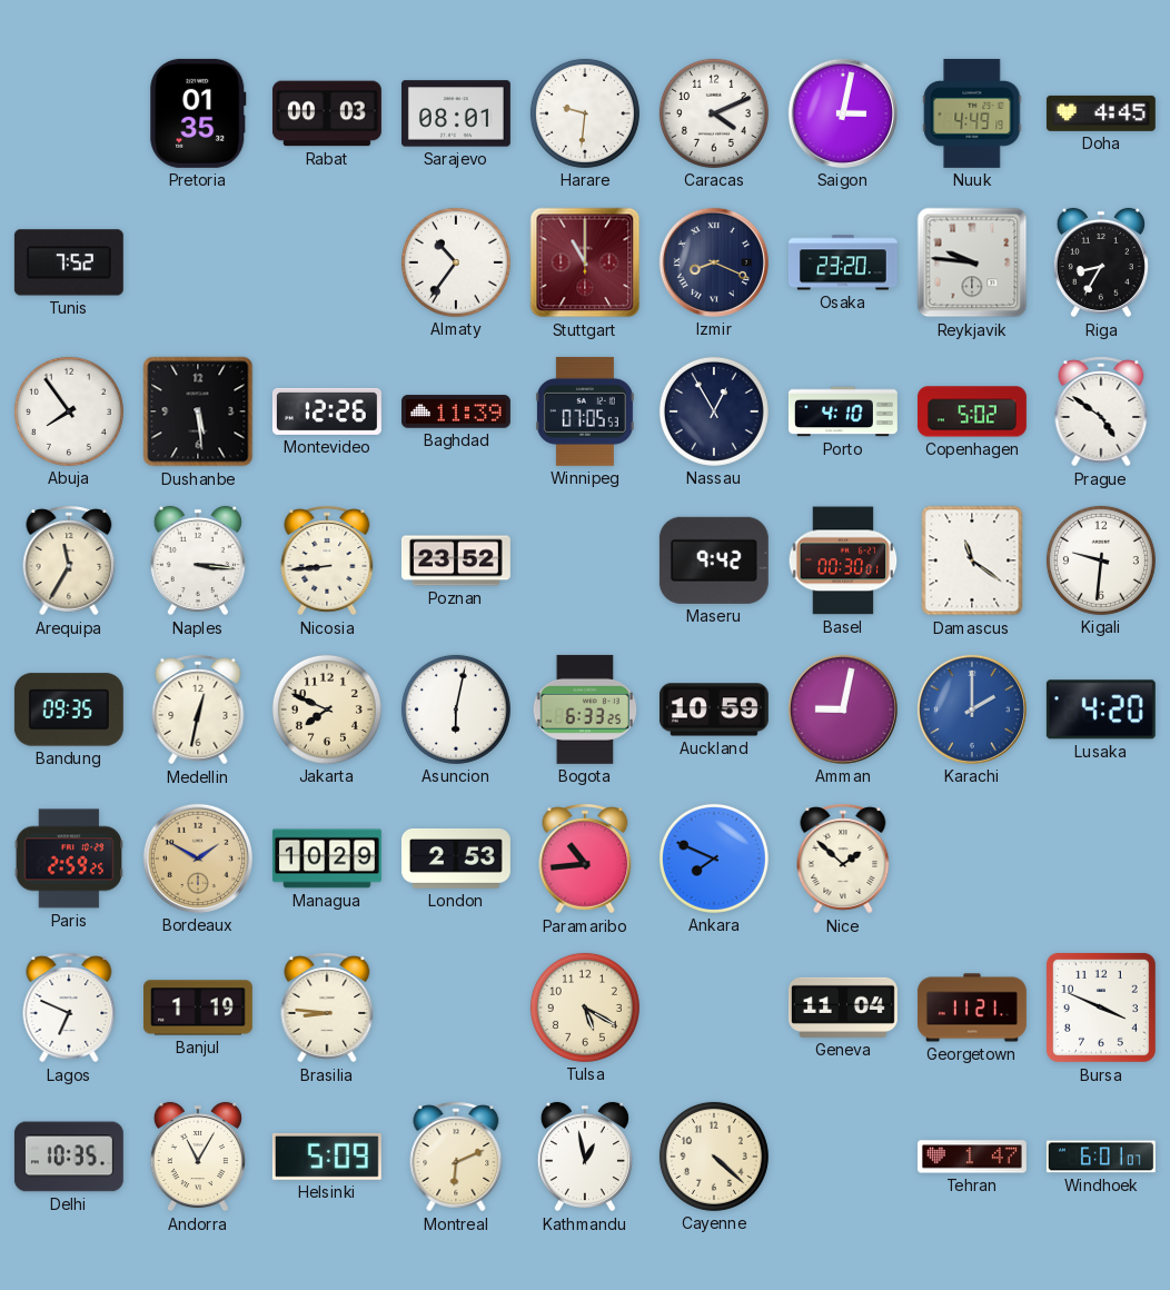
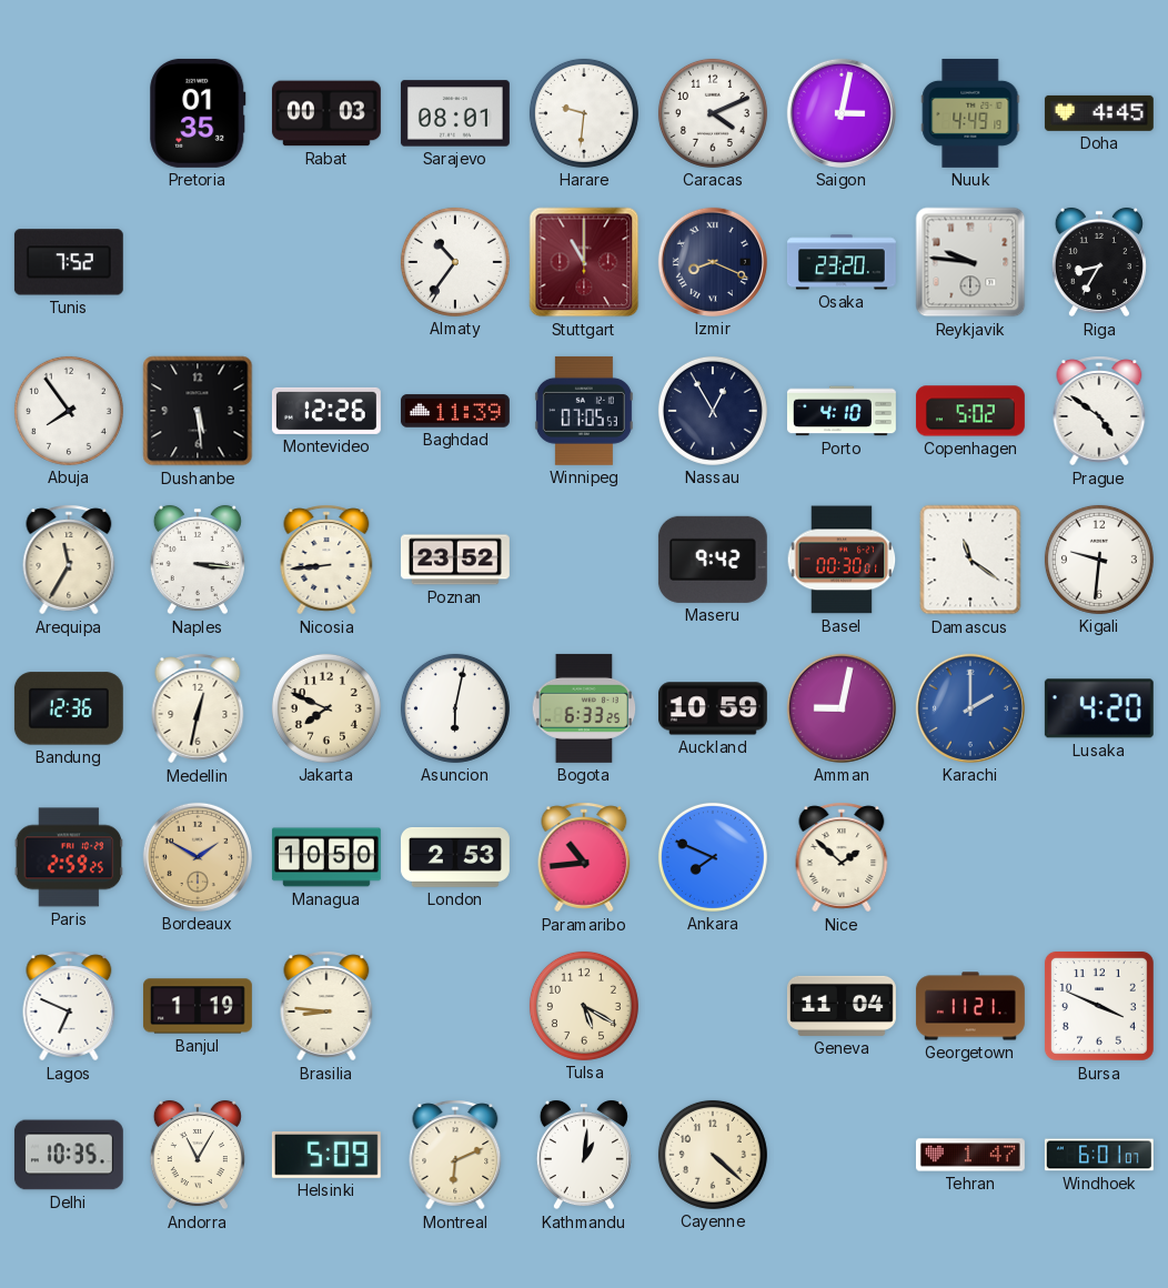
Bandung: 09:35 -> 12:36
Managua: 10:29 -> 10:50
Kathmandu: 12:58 -> 1:01
